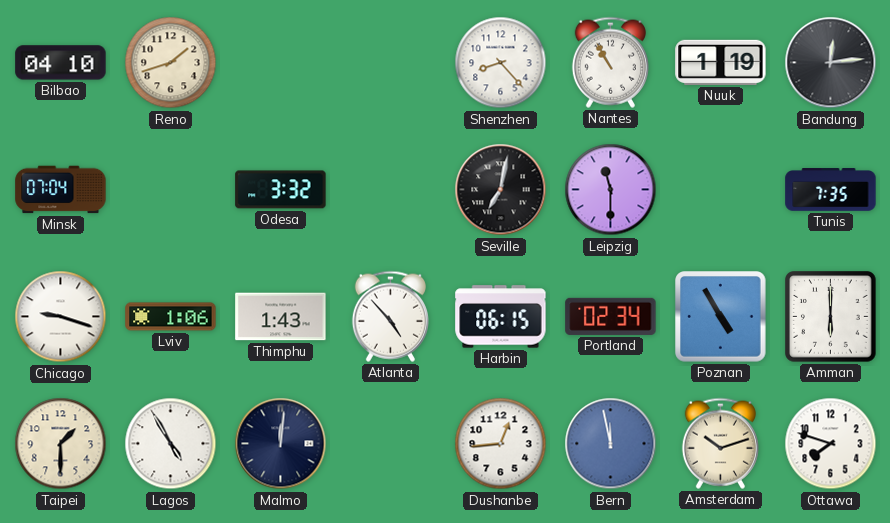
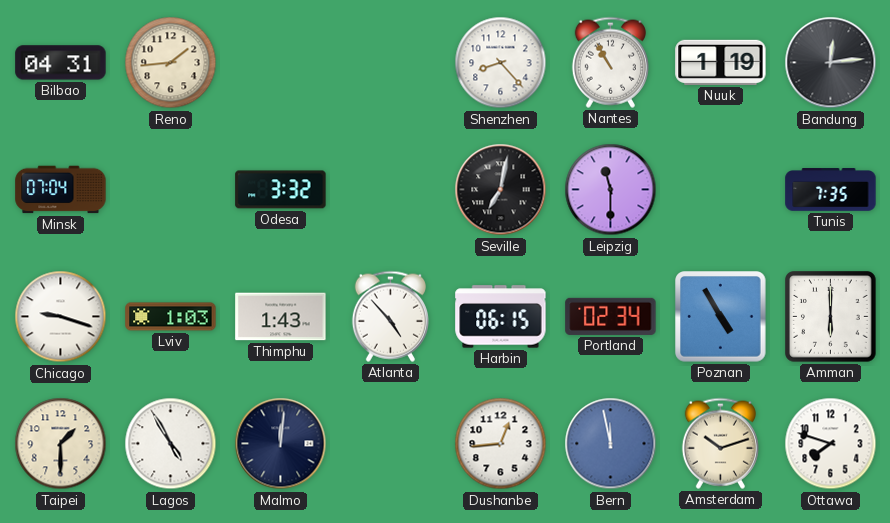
Bilbao: 04:10 -> 04:31
Reno: 1:42 -> 1:44
Lviv: 1:06 -> 1:03
